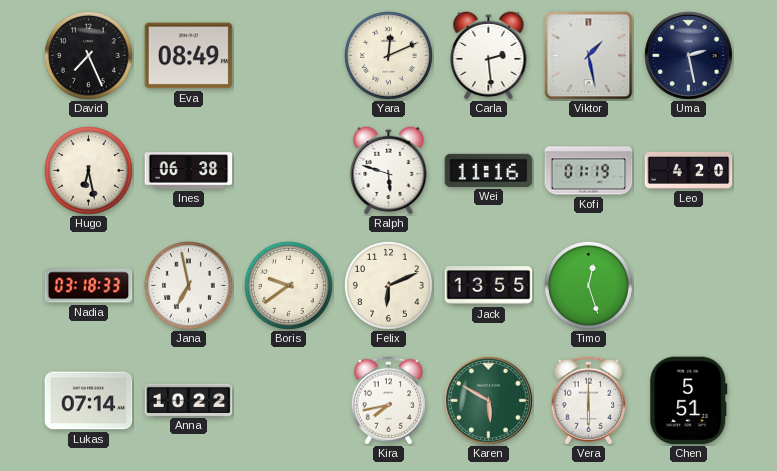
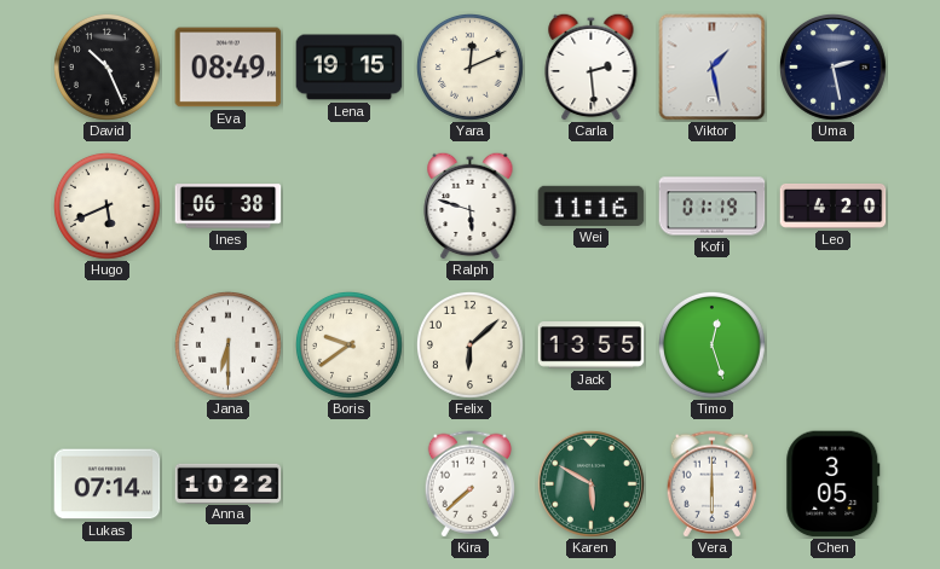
David: 7:26 -> 10:26
Lena: none -> 19:15
Hugo: 6:28 -> 5:41
Nadia: 03:18 -> none
Jana: 6:58 -> 6:30
Felix: 6:11 -> 6:08
Kira: 7:43 -> 7:38
Chen: 5:51 -> 3:05
